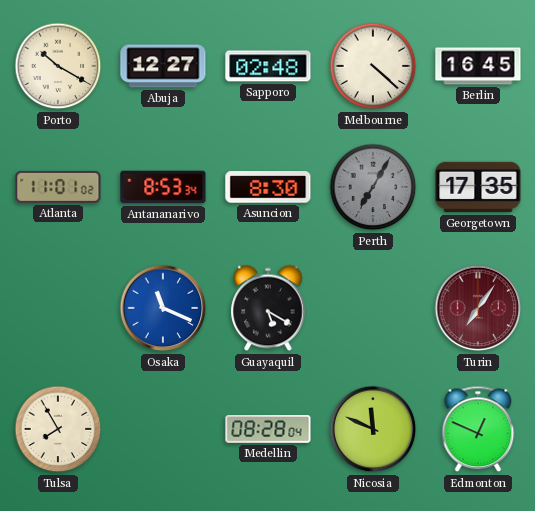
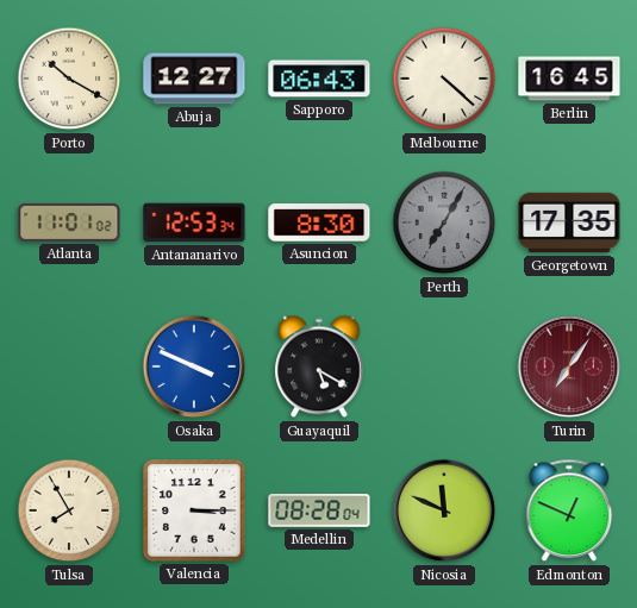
Sapporo: 02:48 -> 06:43
Antananarivo: 8:53 -> 12:53
Osaka: 11:19 -> 3:49
Valencia: none -> 3:15
